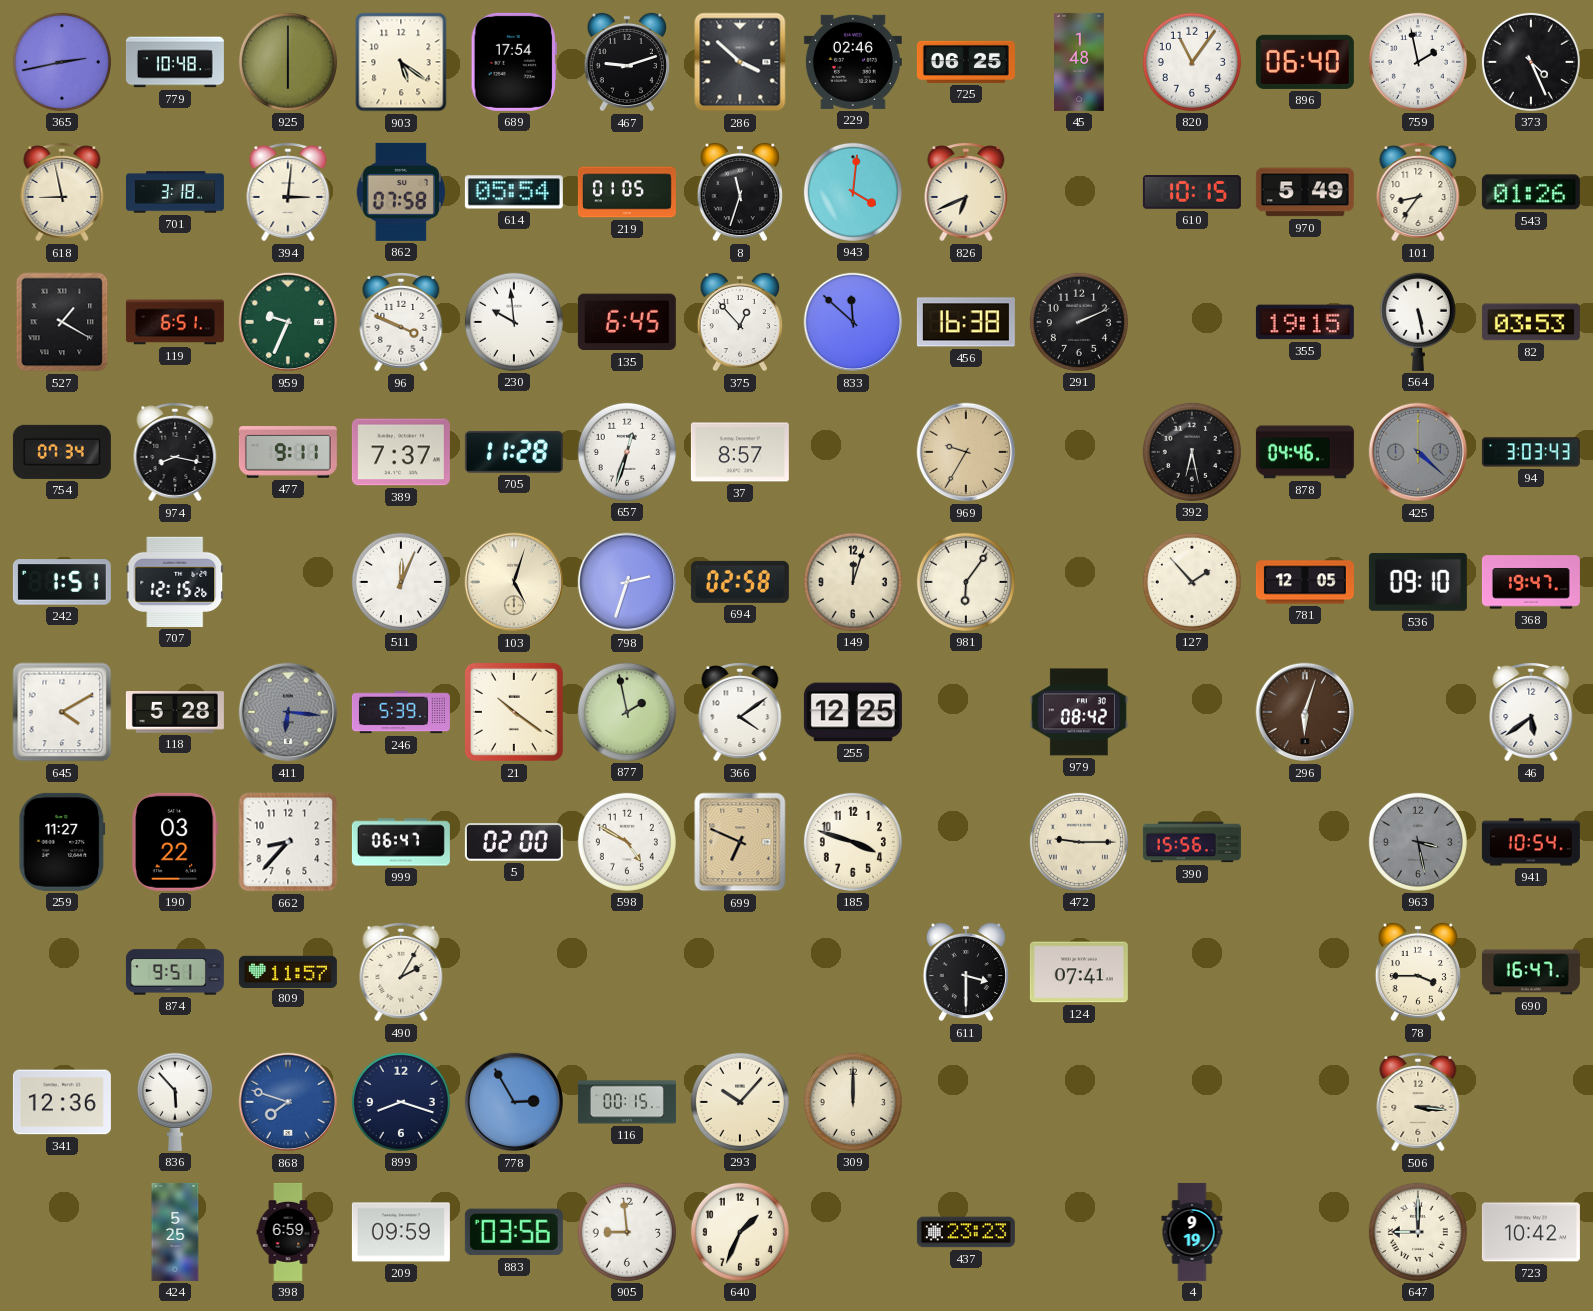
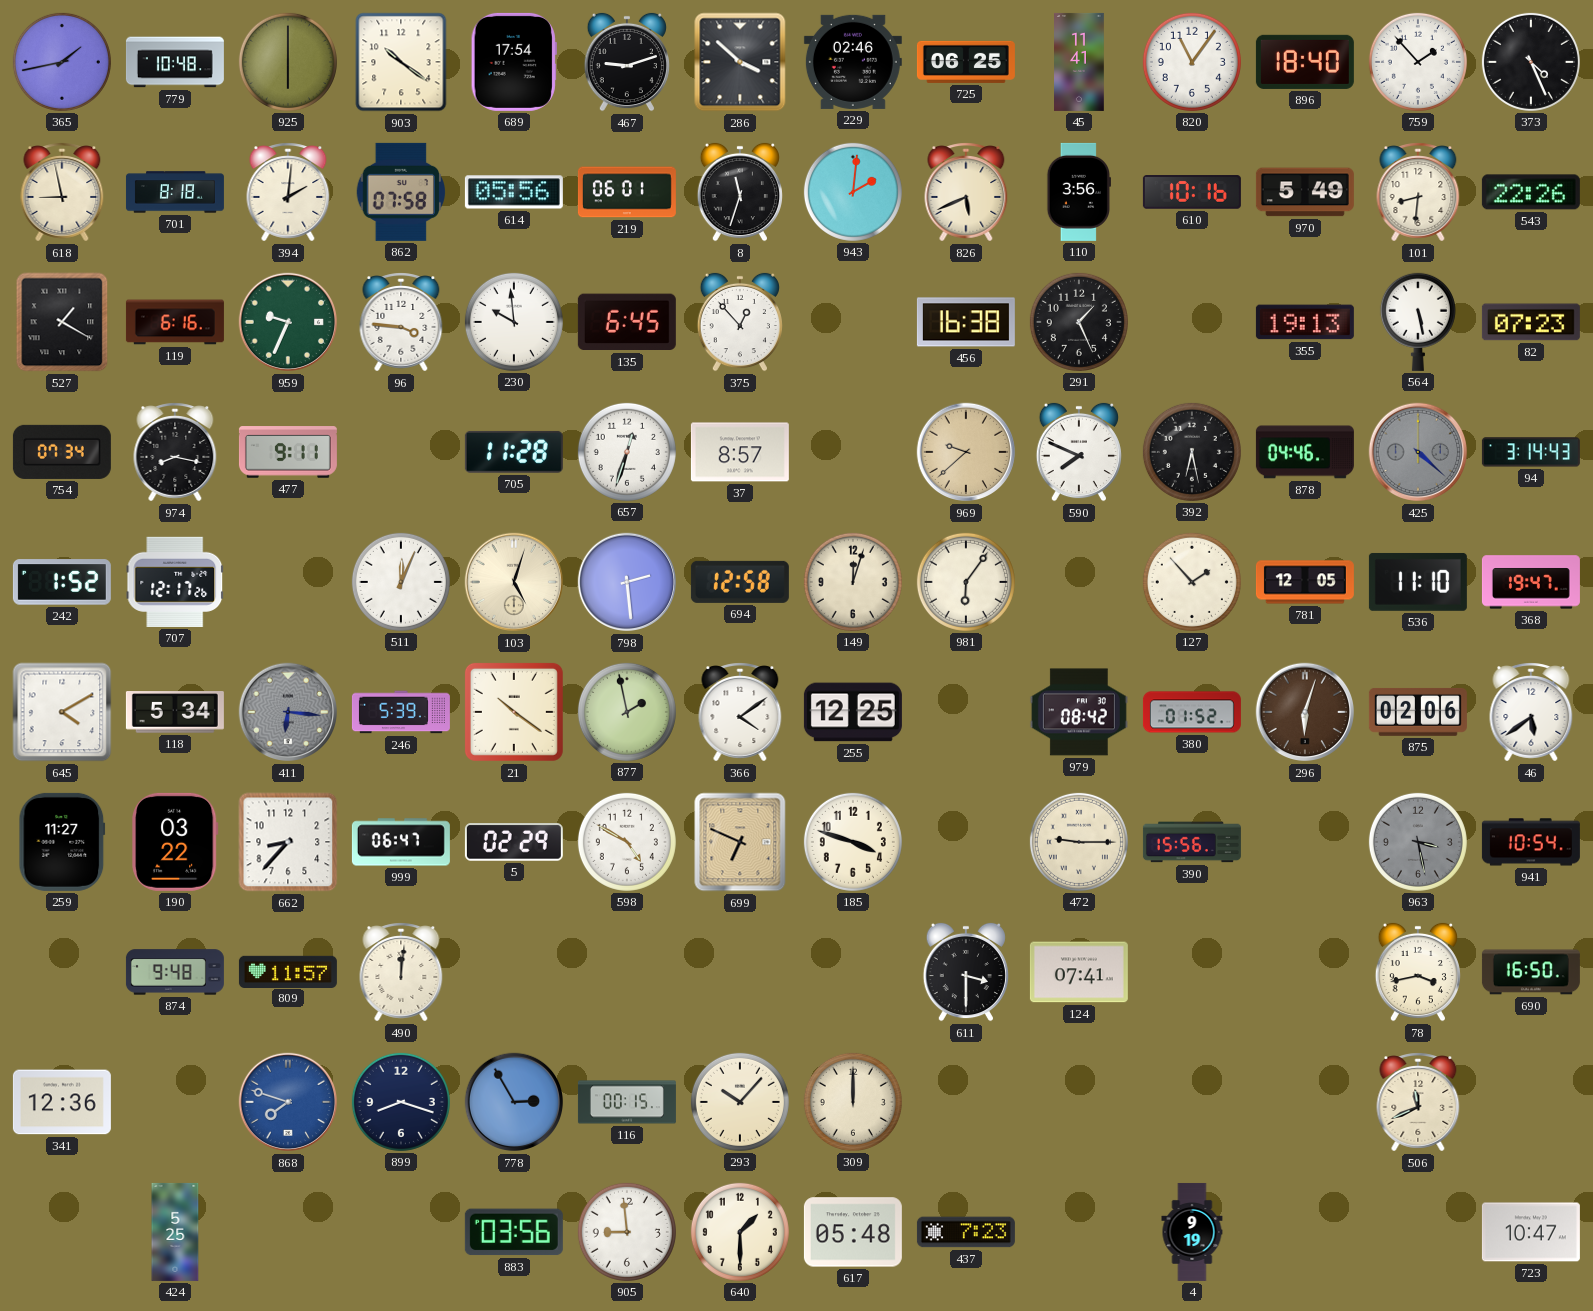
365: 2:43 -> 1:43
903: 5:21 -> 10:21
45: 1:48 -> 11:41
896: 06:40 -> 18:40
759: 1:58 -> 1:53
701: 3:18 -> 8:18
394: 3:01 -> 2:01
614: 05:54 -> 05:56
219: 01:05 -> 06:01
943: 4:01 -> 2:01
826: 6:41 -> 5:41
110: none -> 3:56
610: 10:15 -> 10:16
101: 8:36 -> 8:31
543: 01:26 -> 22:26
119: 6:51 -> 6:16
96: 3:49 -> 3:46
833: 11:52 -> none
291: 2:11 -> 1:26
355: 19:15 -> 19:13
82: 03:53 -> 07:23
389: 7:37 -> none
969: 9:35 -> 9:38
590: none -> 7:49
94: 3:03 -> 3:14
242: 1:51 -> 1:52
707: 12:15 -> 12:17
798: 2:33 -> 2:29
694: 02:58 -> 12:58
536: 09:10 -> 11:10
118: 5:28 -> 5:34
380: none -> 01:52
875: none -> 02:06
5: 02:00 -> 02:29
874: 9:51 -> 9:48
490: 2:05 -> 12:01
78: 3:45 -> 3:43
690: 16:47 -> 16:50
836: 5:53 -> none
506: 3:16 -> 11:41
398: 6:59 -> none
209: 09:59 -> none
640: 1:34 -> 1:30
617: none -> 05:48
437: 23:23 -> 7:23
647: 9:00 -> none
723: 10:42 -> 10:47
